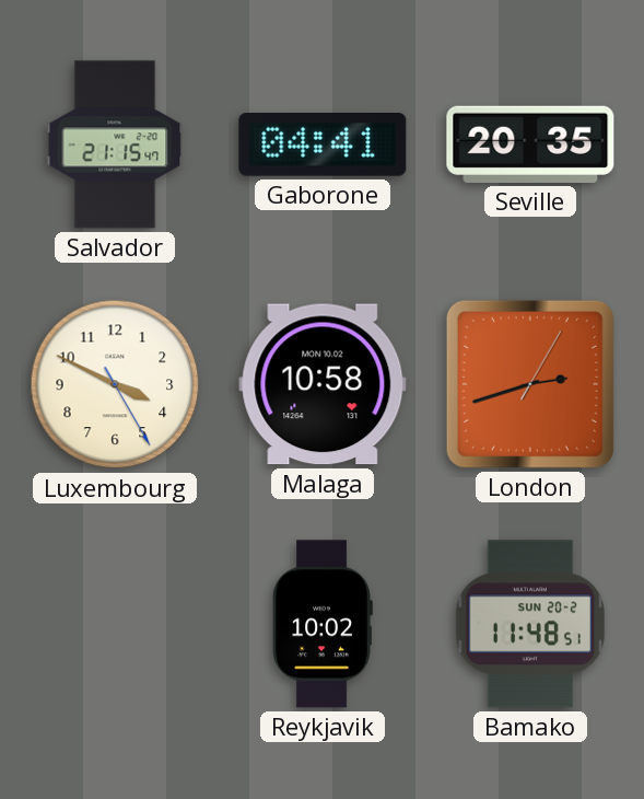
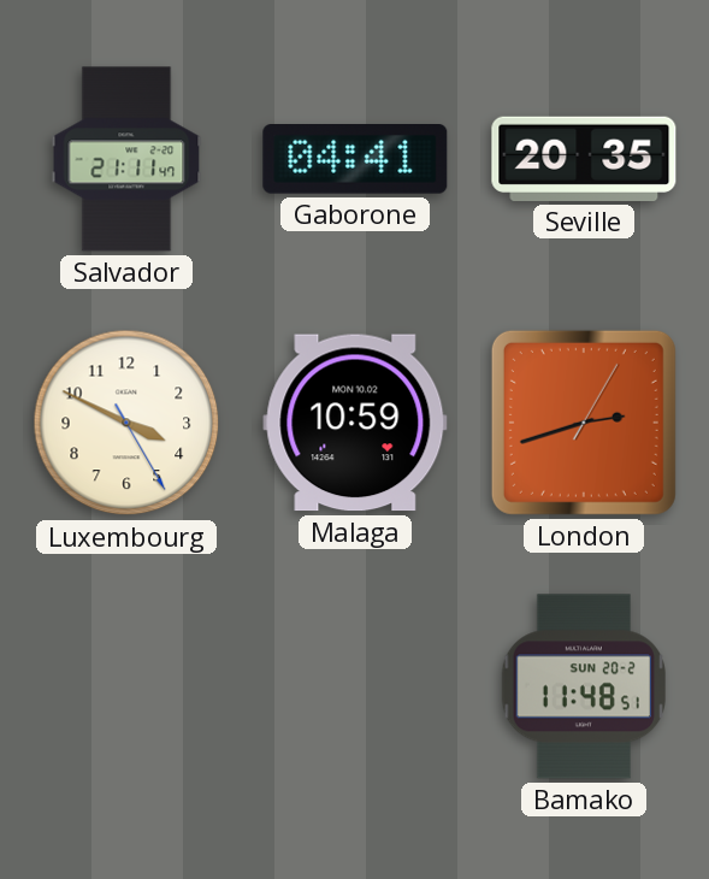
Salvador: 21:15 -> 21:11
Malaga: 10:58 -> 10:59
Reykjavik: 10:02 -> none
